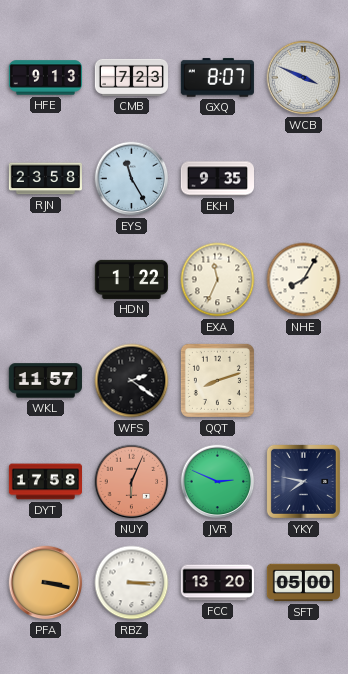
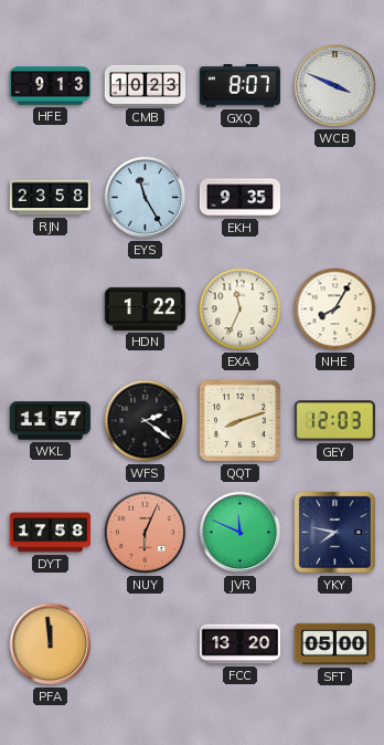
CMB: 7:23 -> 10:23
GEY: none -> 12:03
JVR: 2:49 -> 11:49
PFA: 3:17 -> 11:59
RBZ: 3:15 -> none
